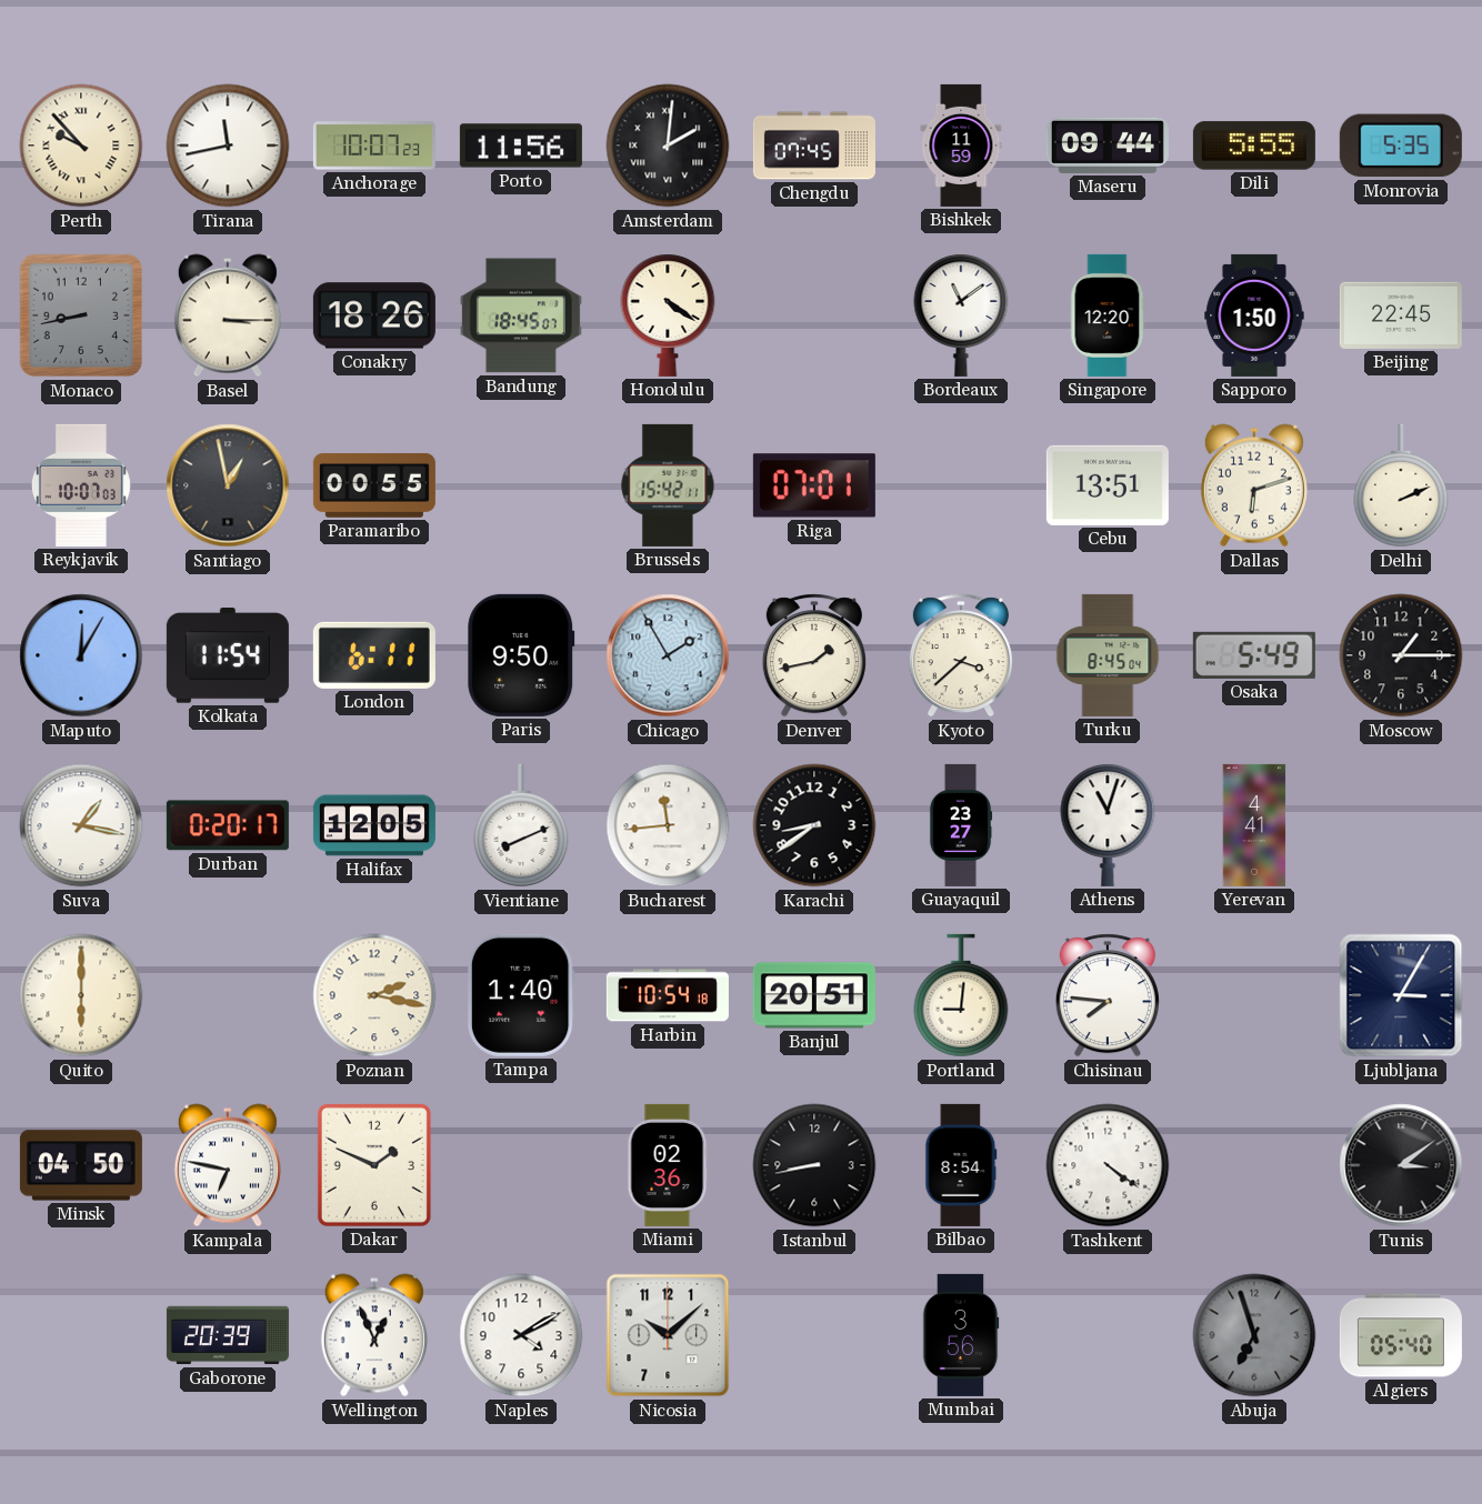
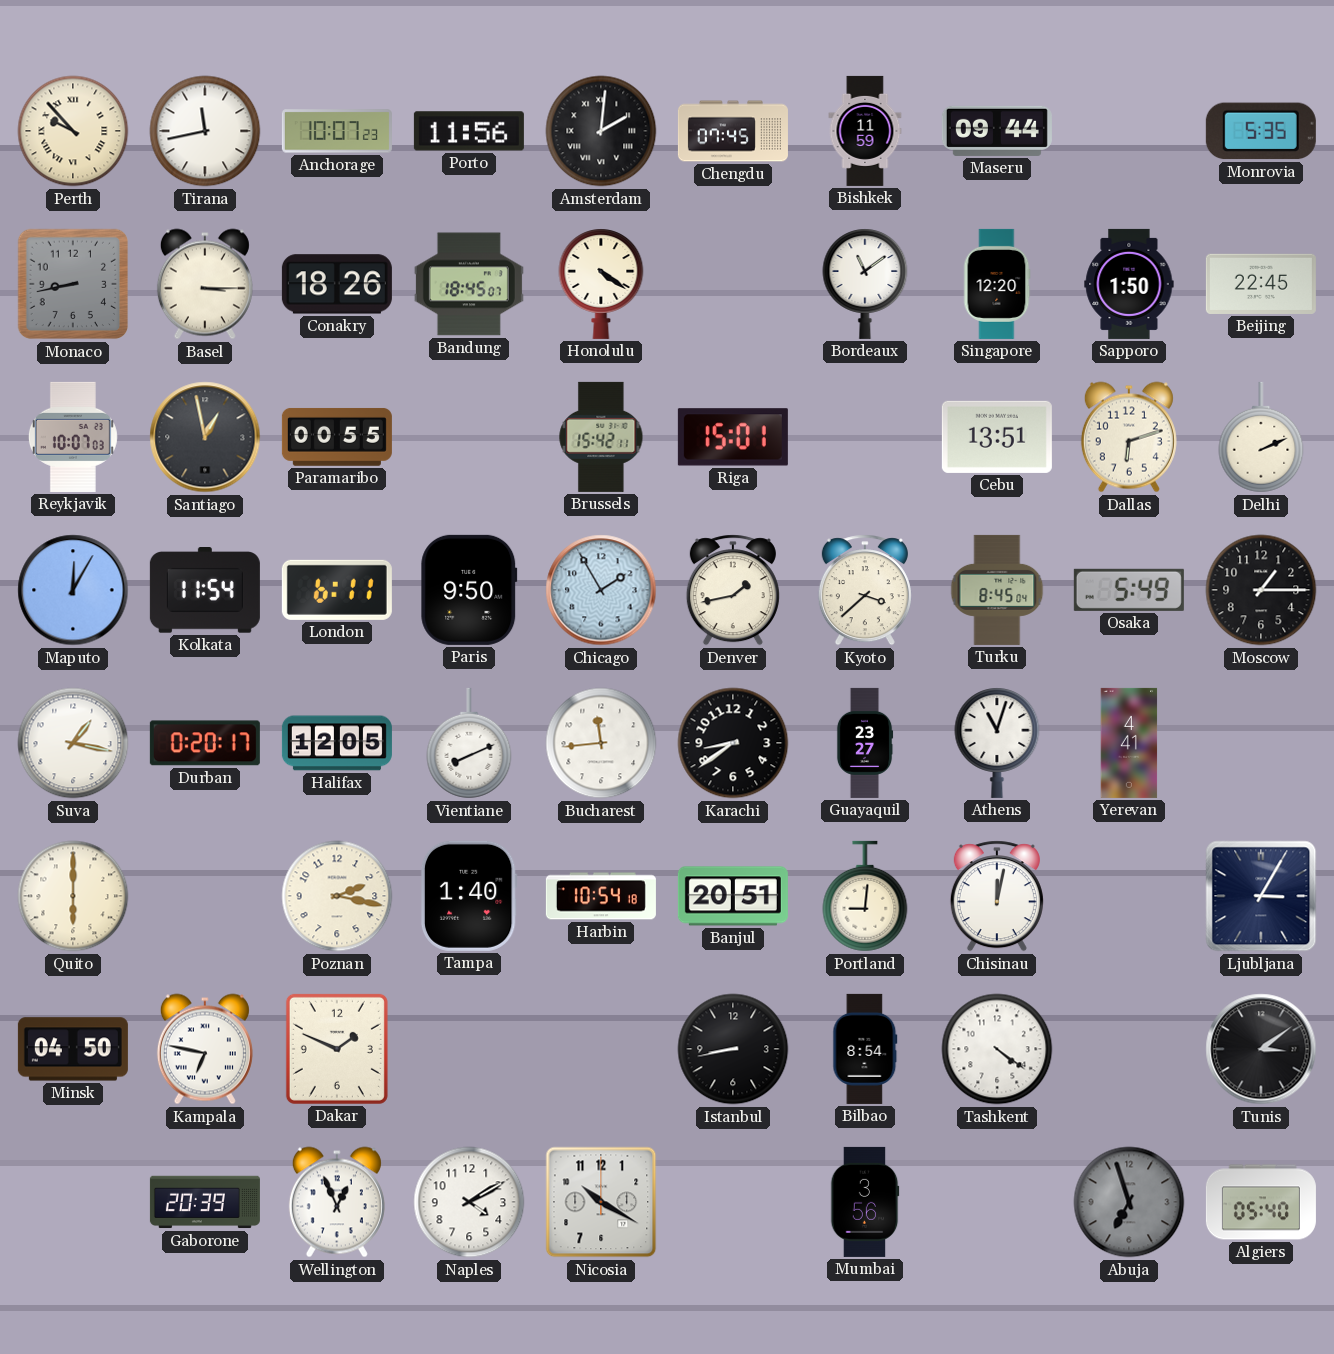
Dili: 5:55 -> none
Riga: 07:01 -> 15:01
Chisinau: 7:46 -> 12:02
Miami: 02:36 -> none
Nicosia: 10:08 -> 10:20
